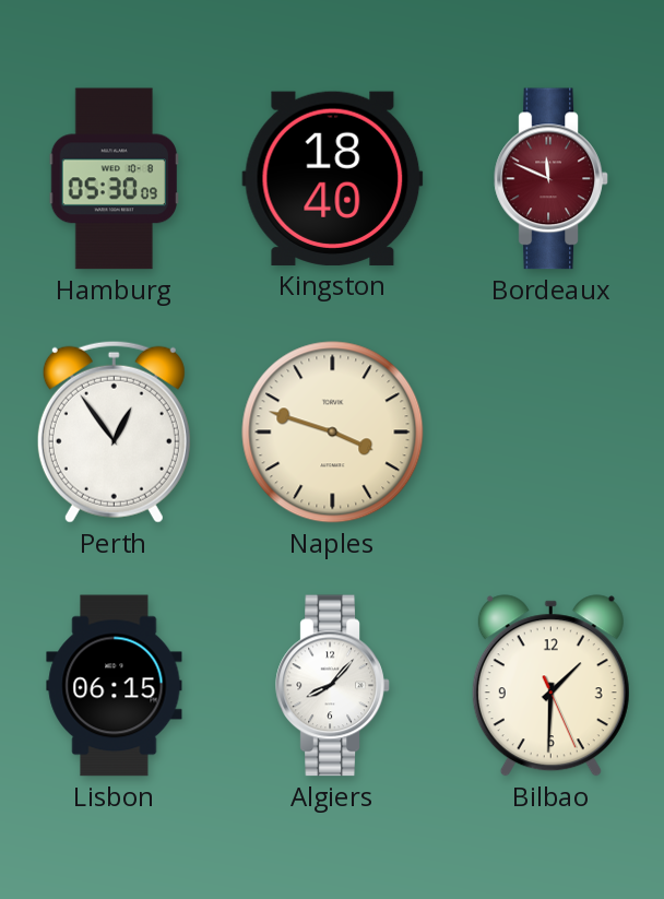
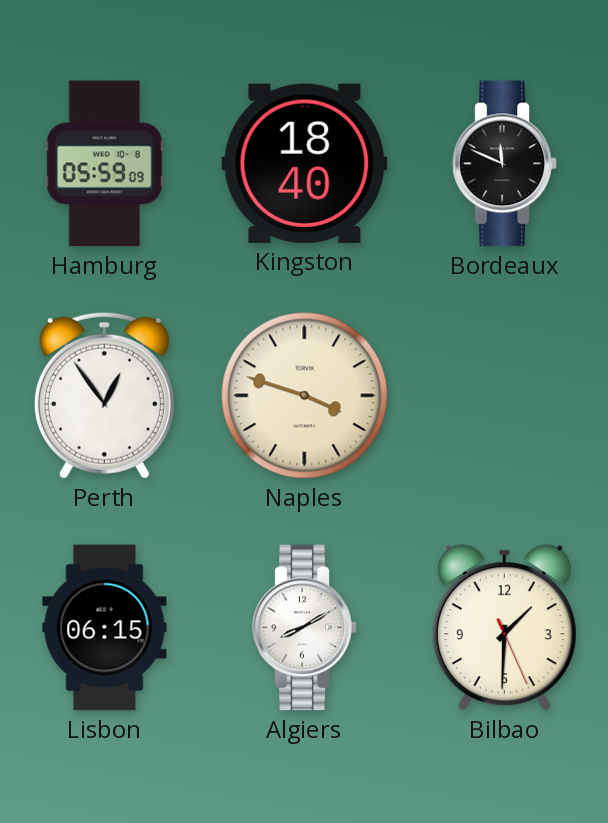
Hamburg: 05:30 -> 05:59
Bordeaux dial: burgundy -> black
Algiers: 8:07 -> 8:10
